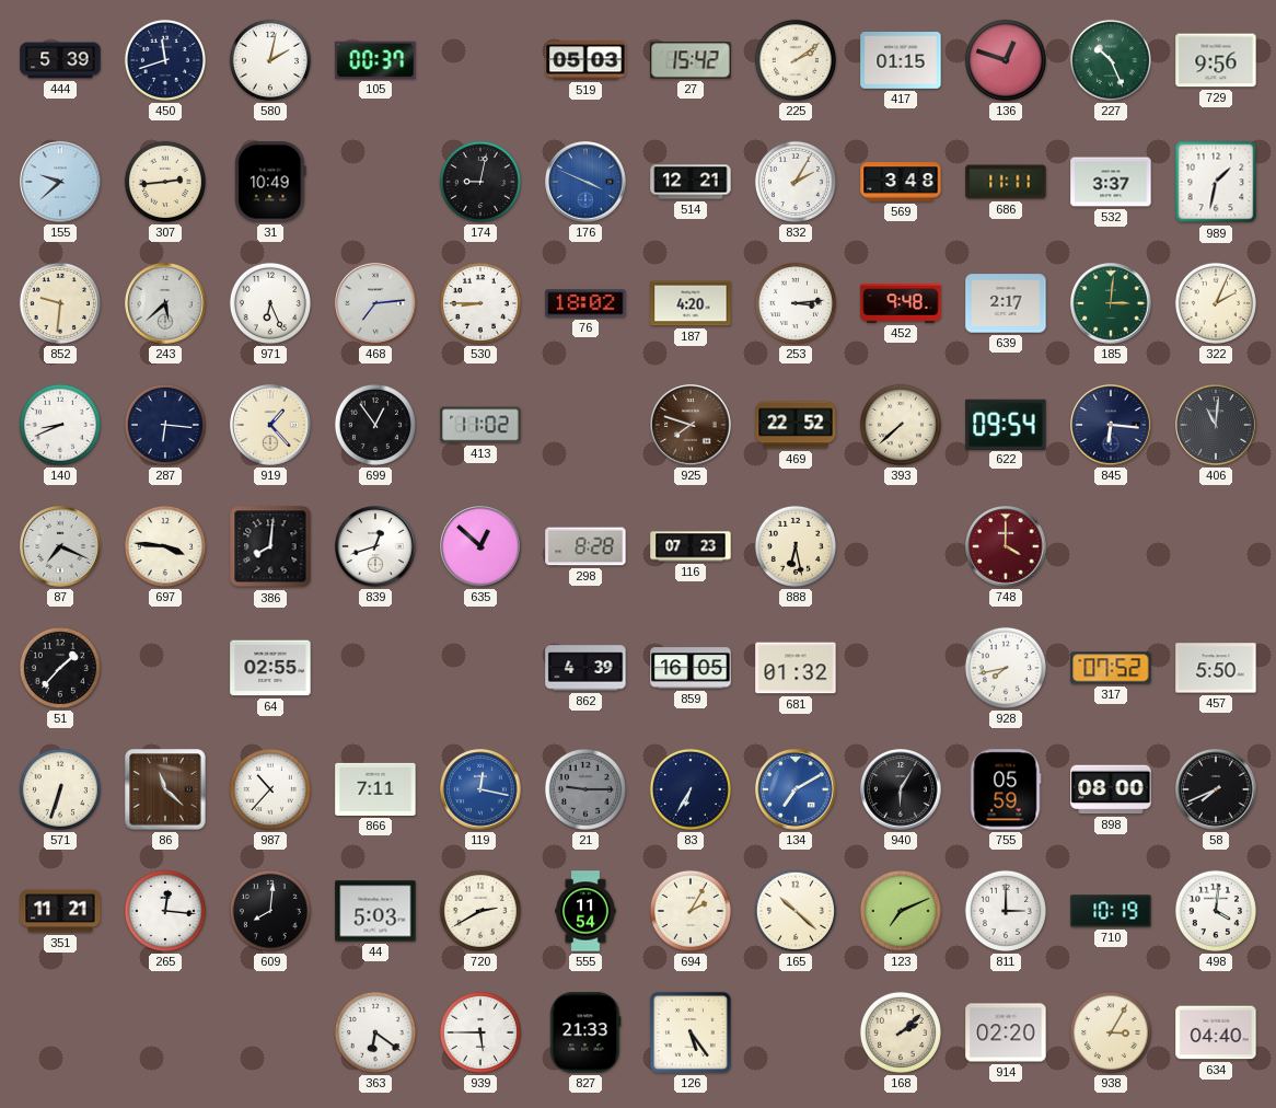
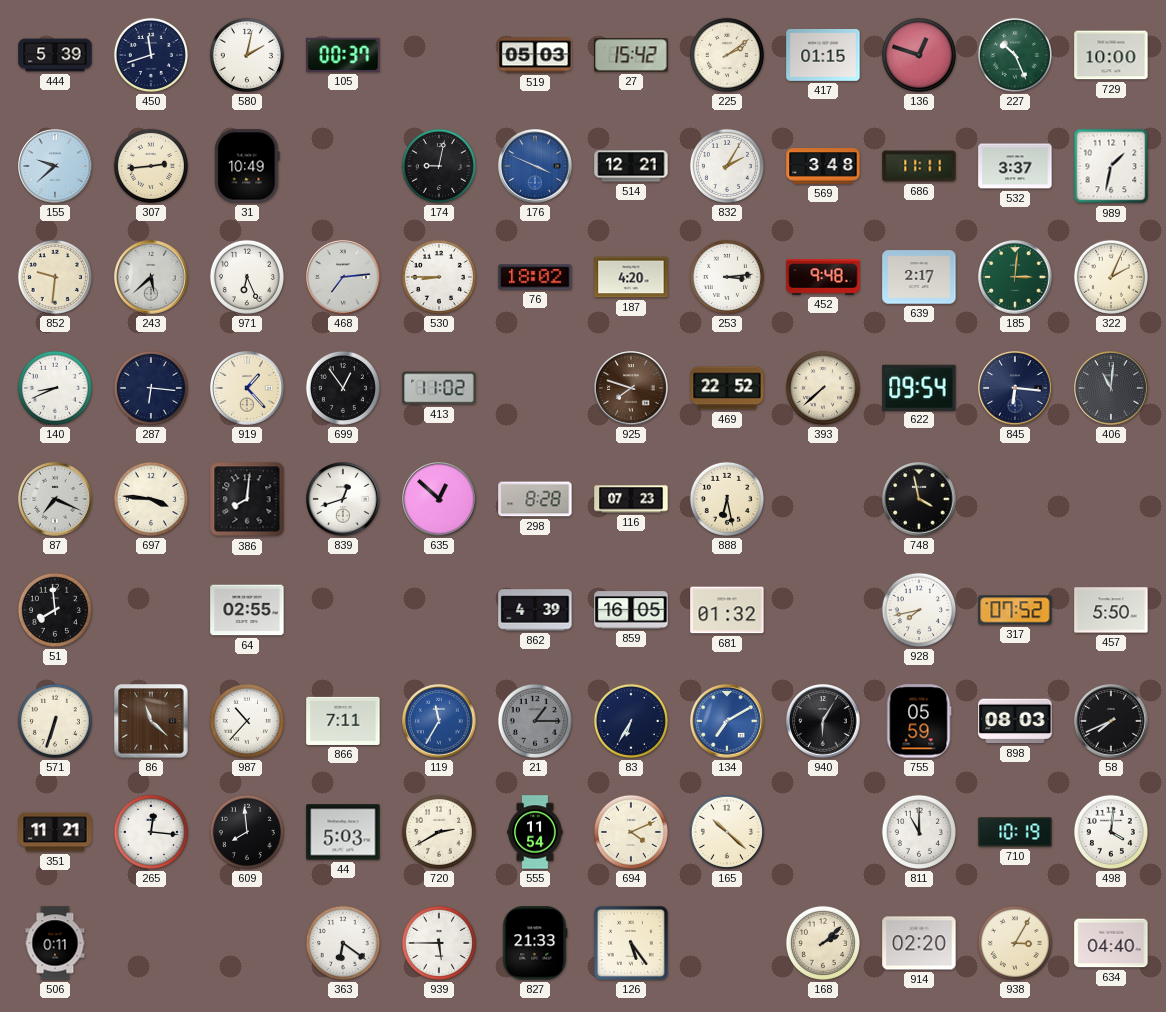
729: 9:56 -> 10:00
748: 4:00 -> 3:58
748 dial: burgundy -> black
51: 1:37 -> 7:59
119: 12:17 -> 11:35
21: 9:15 -> 1:15
898: 08:00 -> 08:03
609: 8:01 -> 7:59
694: 2:05 -> 4:11
123: 7:11 -> none
811: 3:00 -> 11:00
506: none -> 0:11
